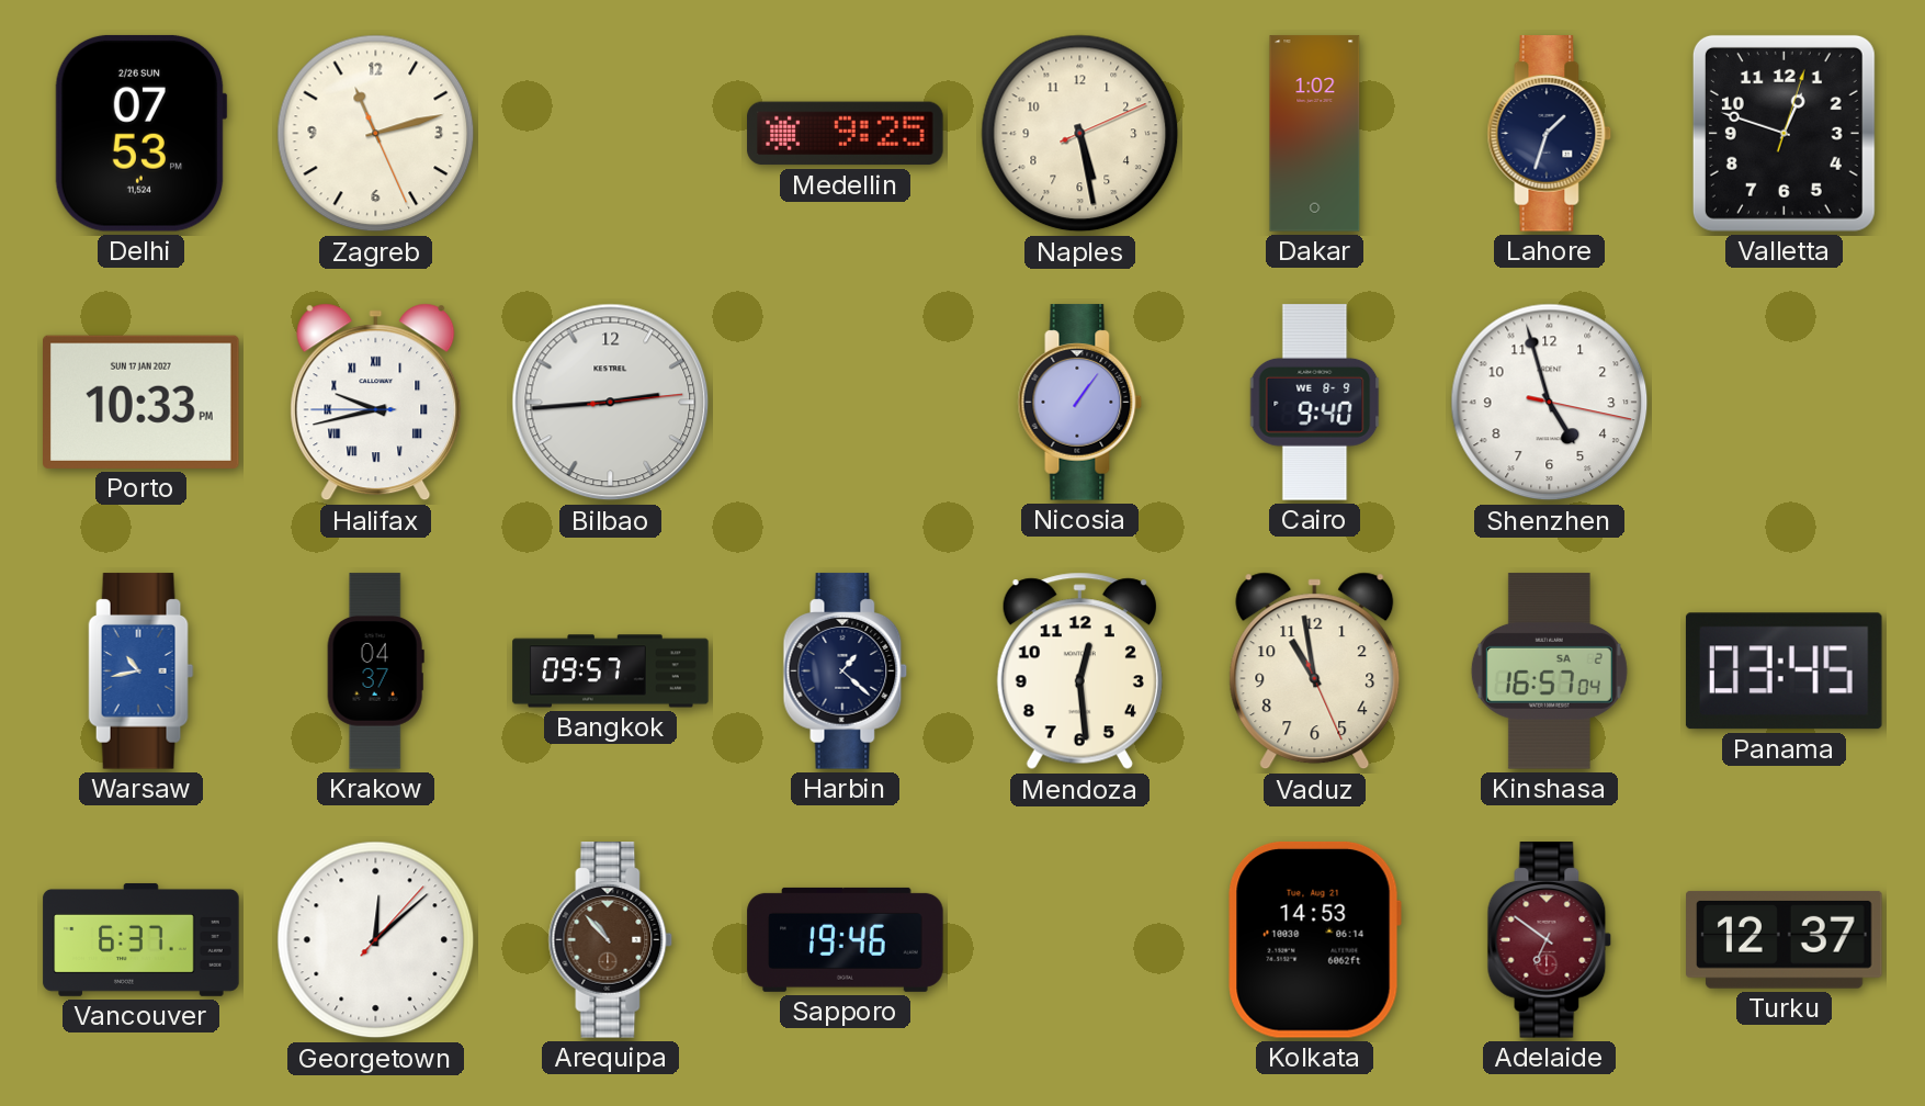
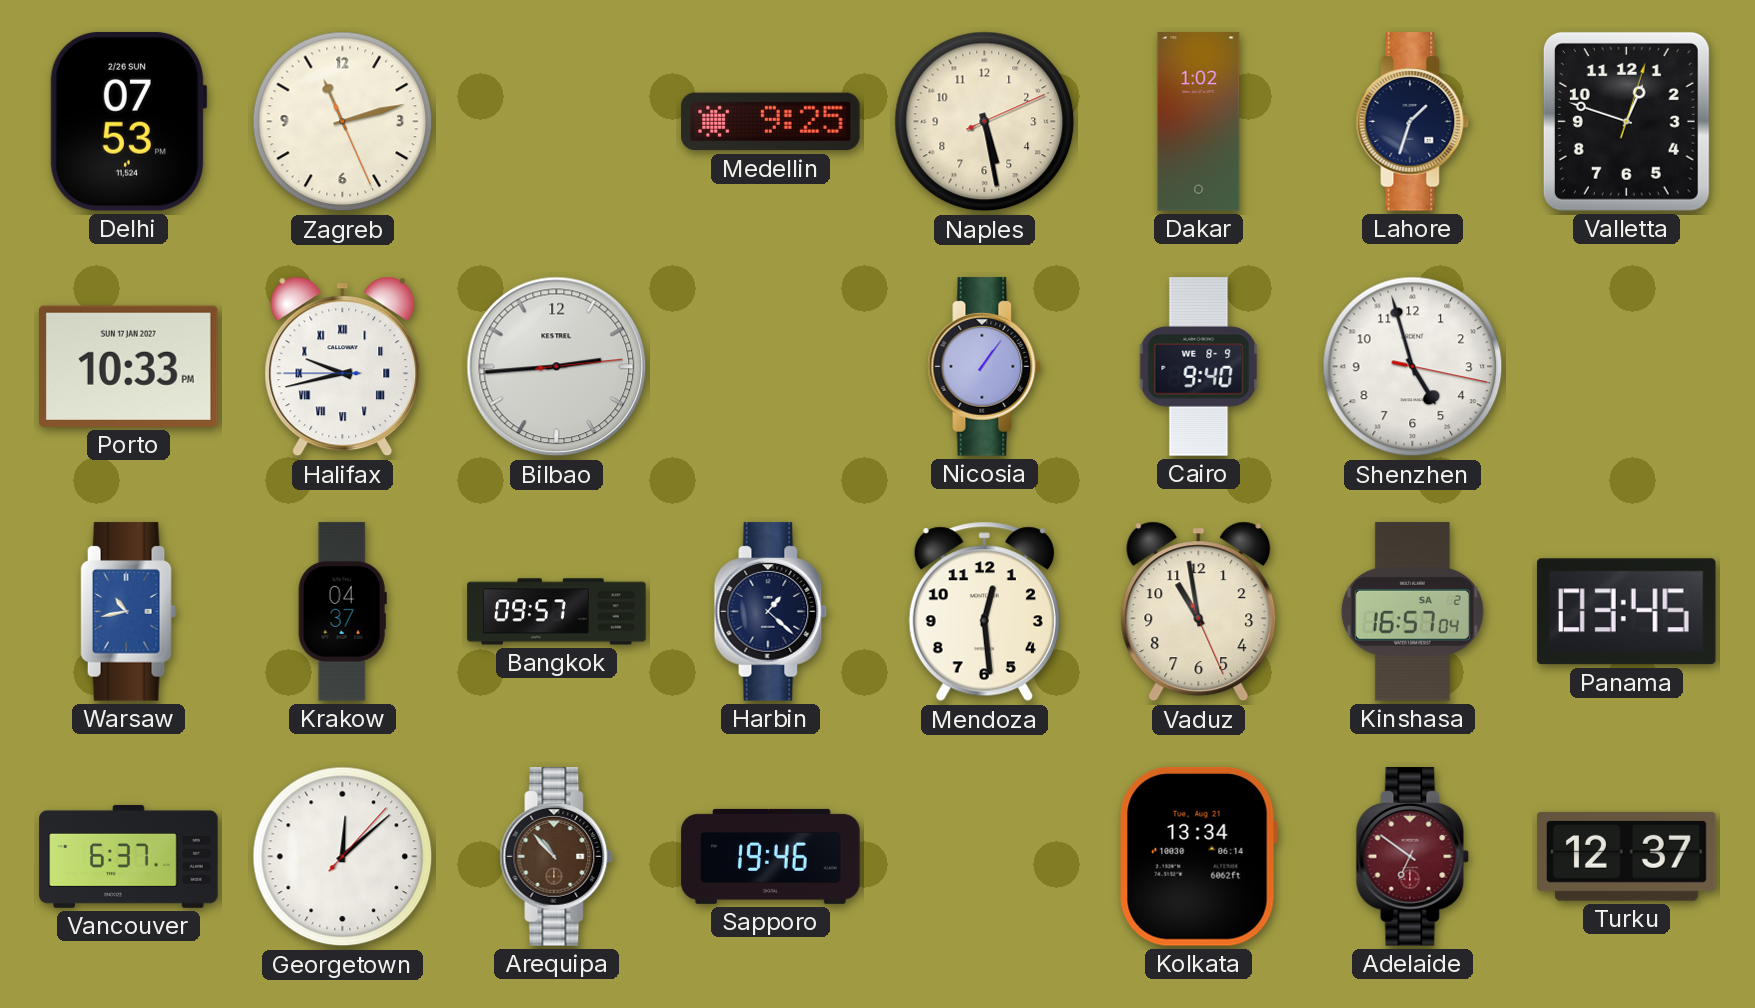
Kolkata: 14:53 -> 13:34
